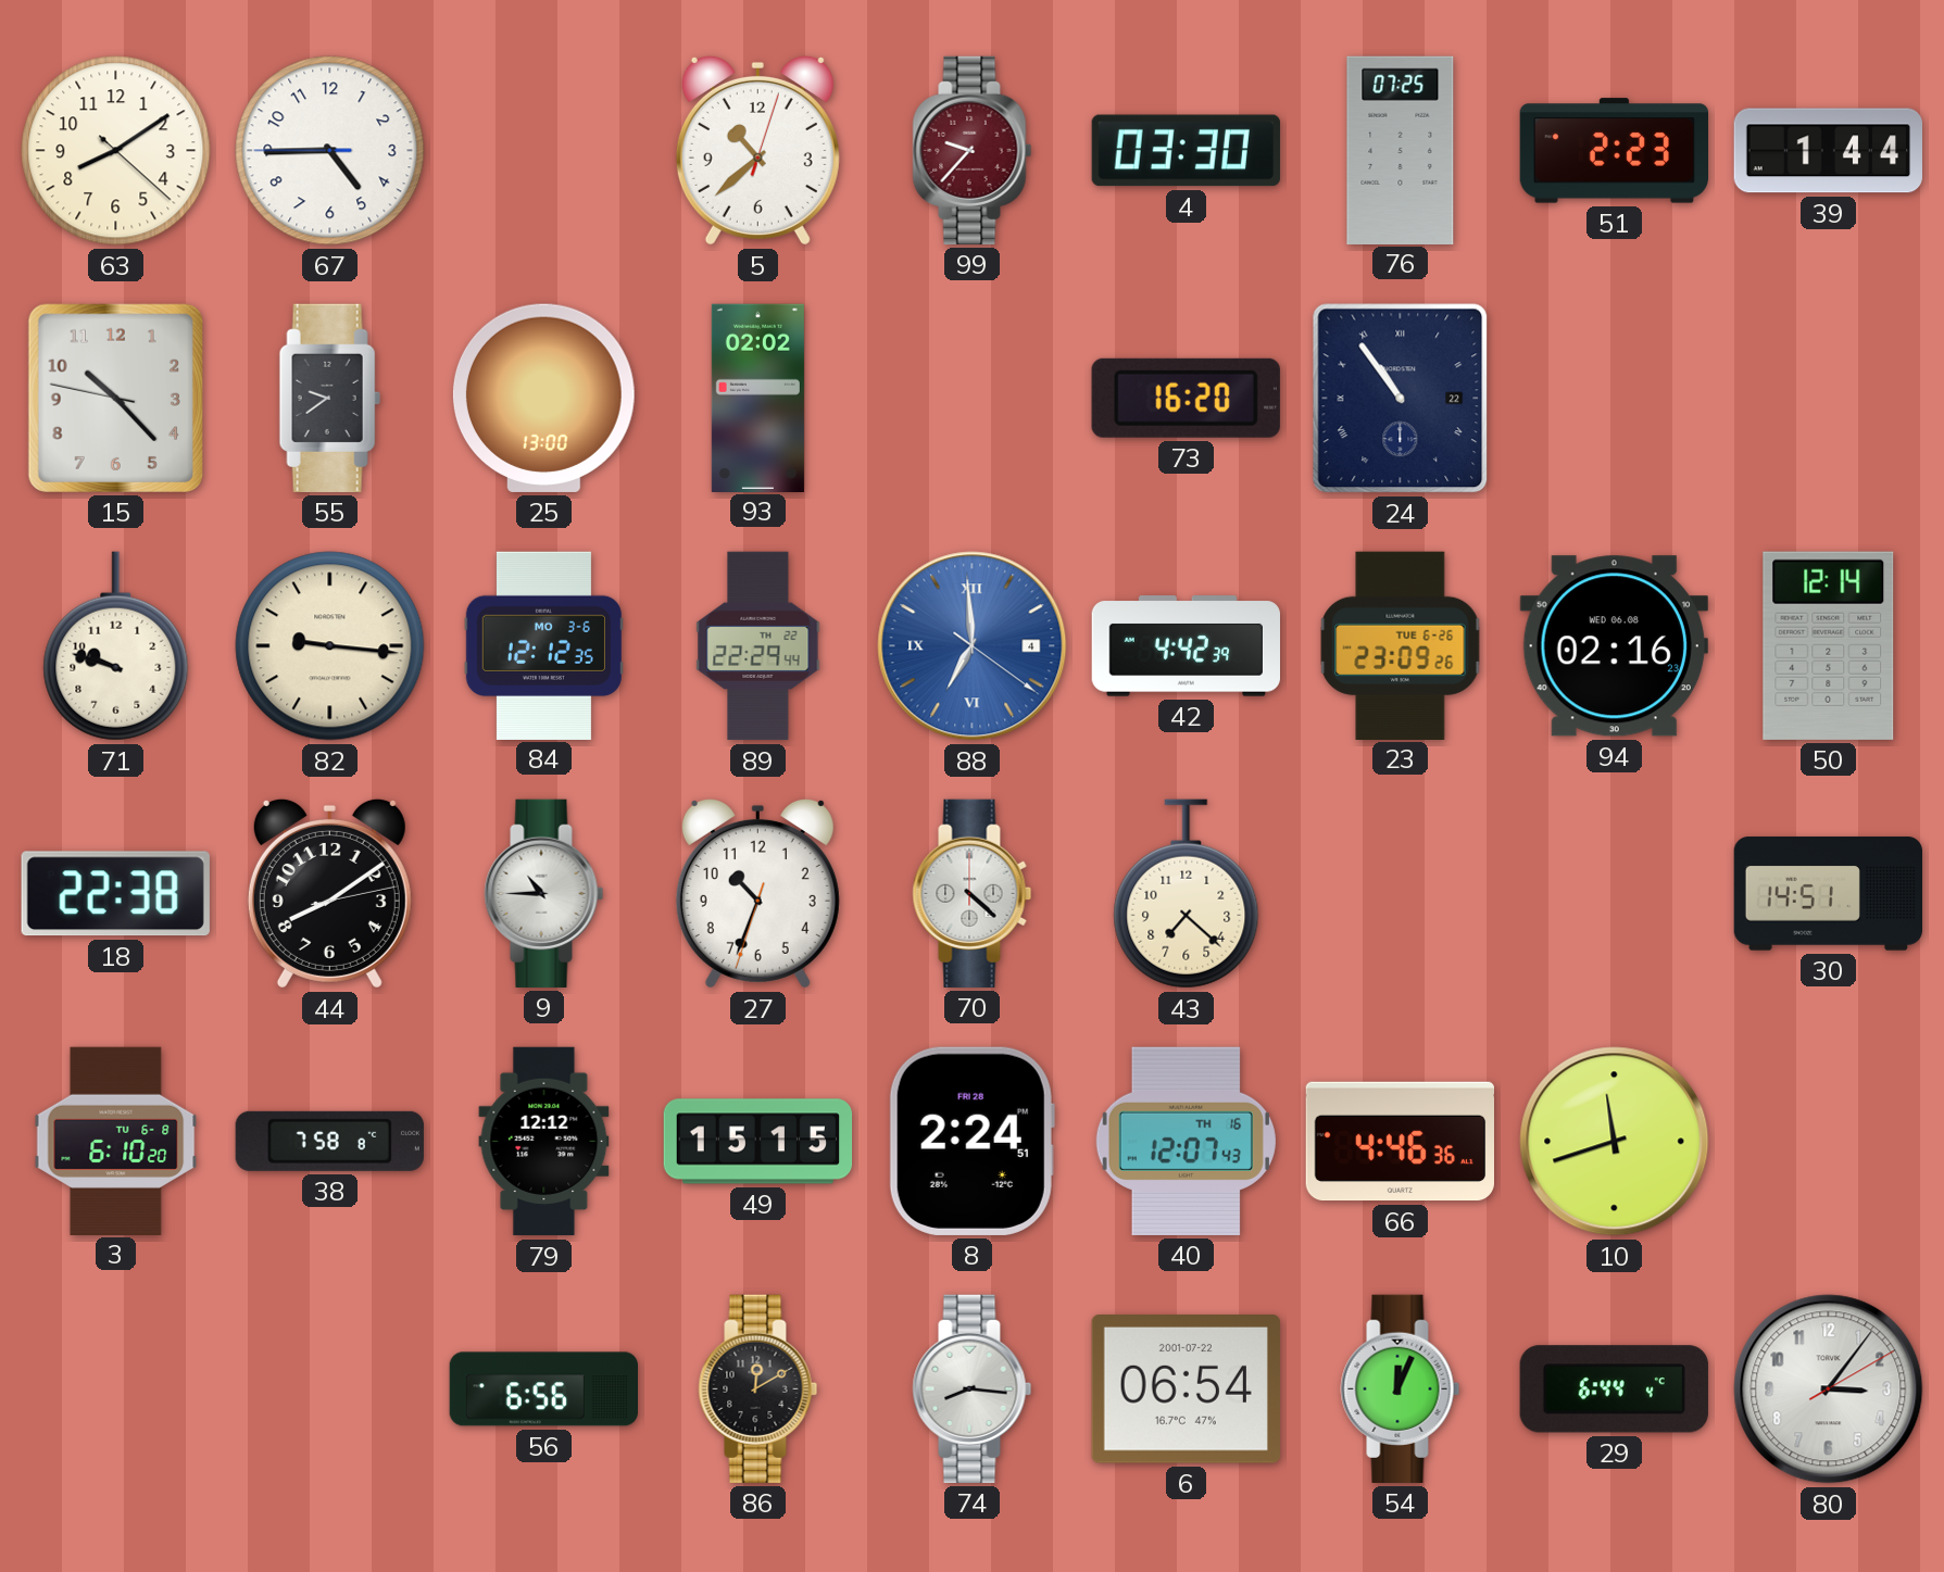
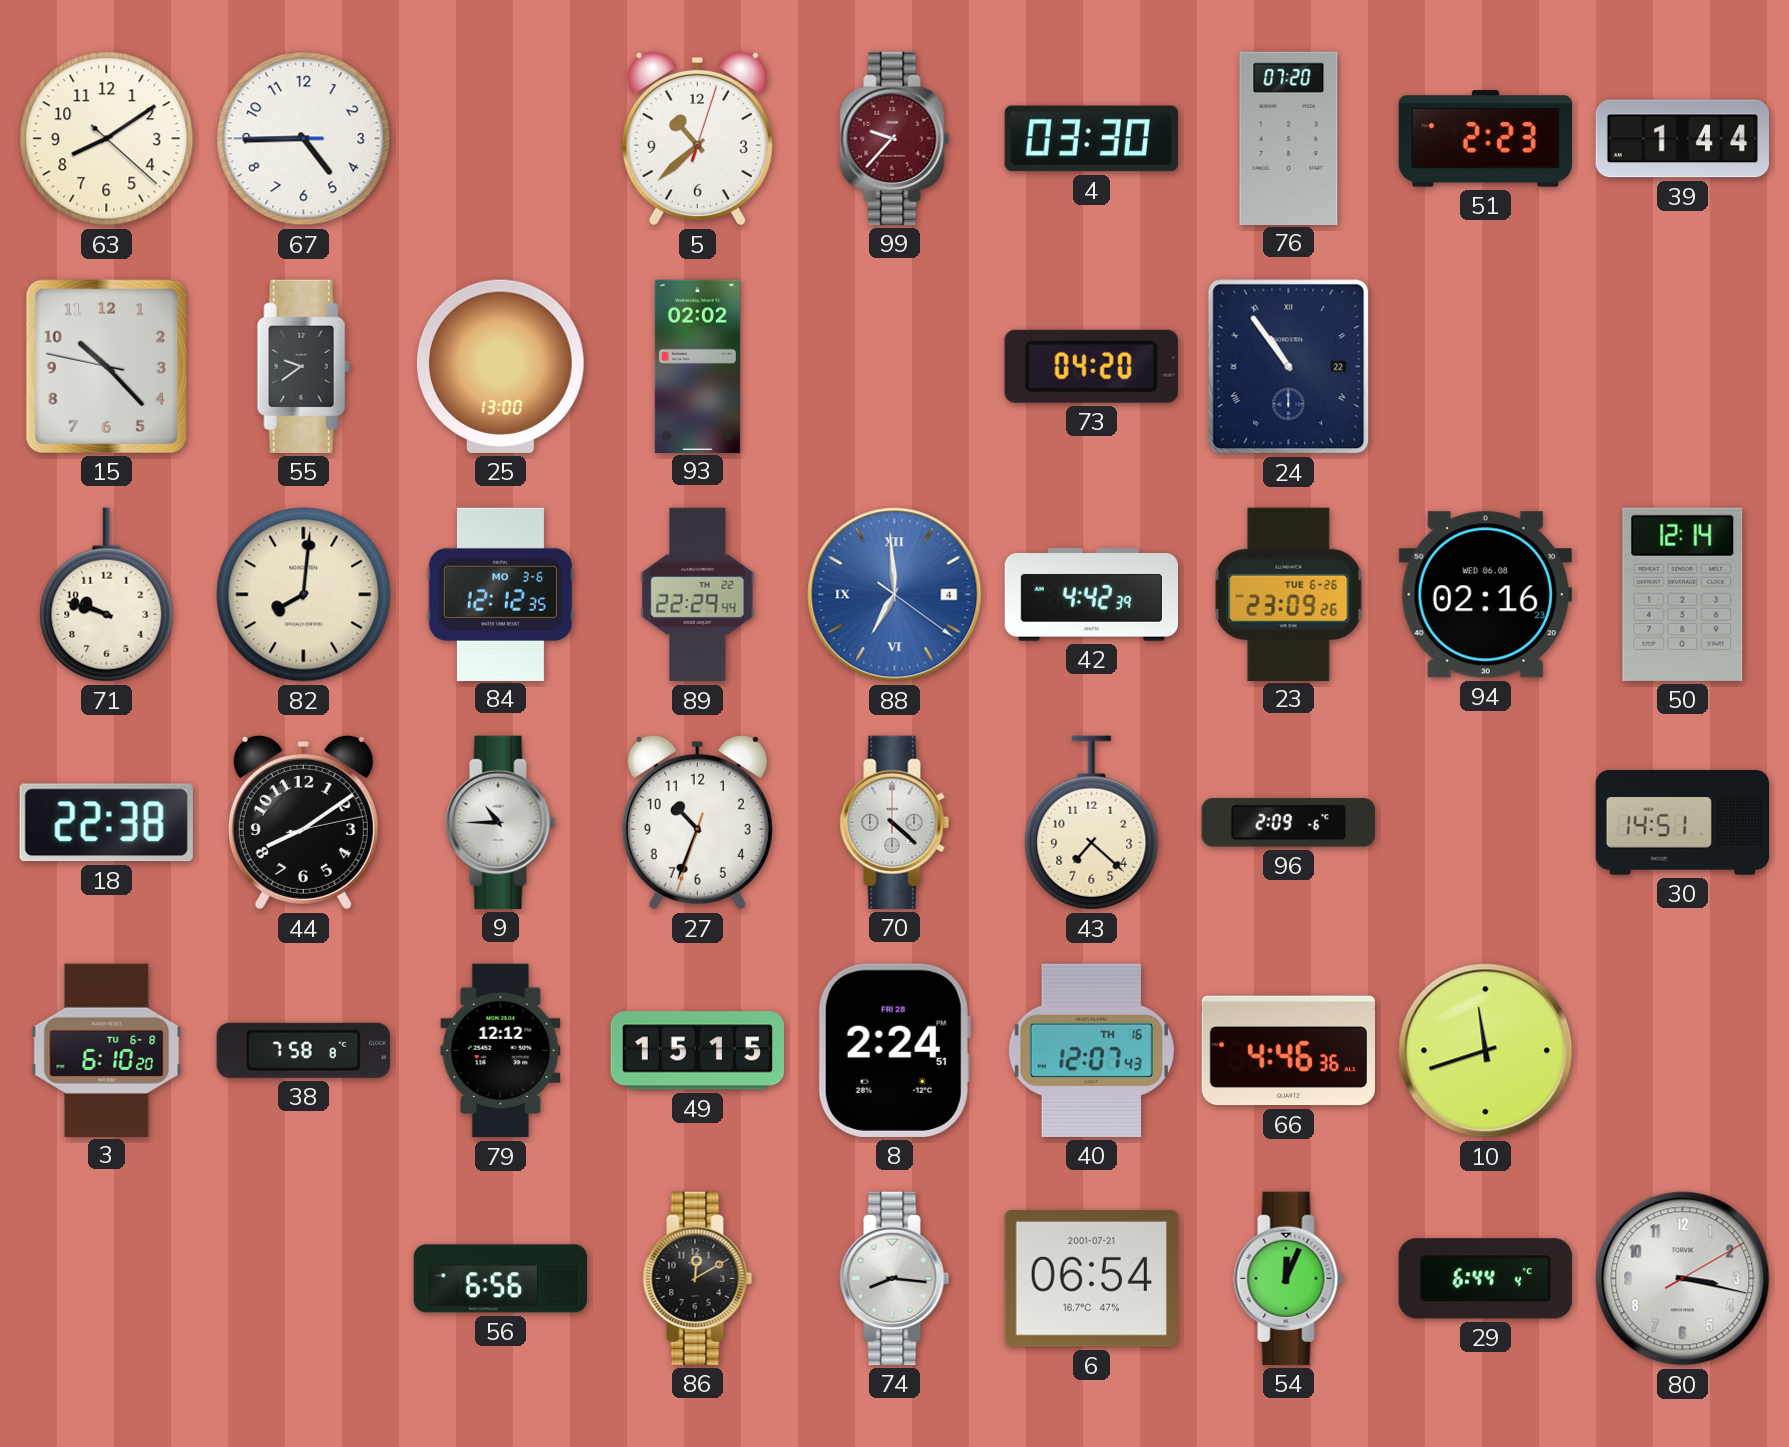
76: 07:25 -> 07:20
73: 16:20 -> 04:20
82: 9:16 -> 8:01
96: none -> 2:09
6 date: 2001-07-22 -> 2001-07-21
80: 3:06 -> 3:17
